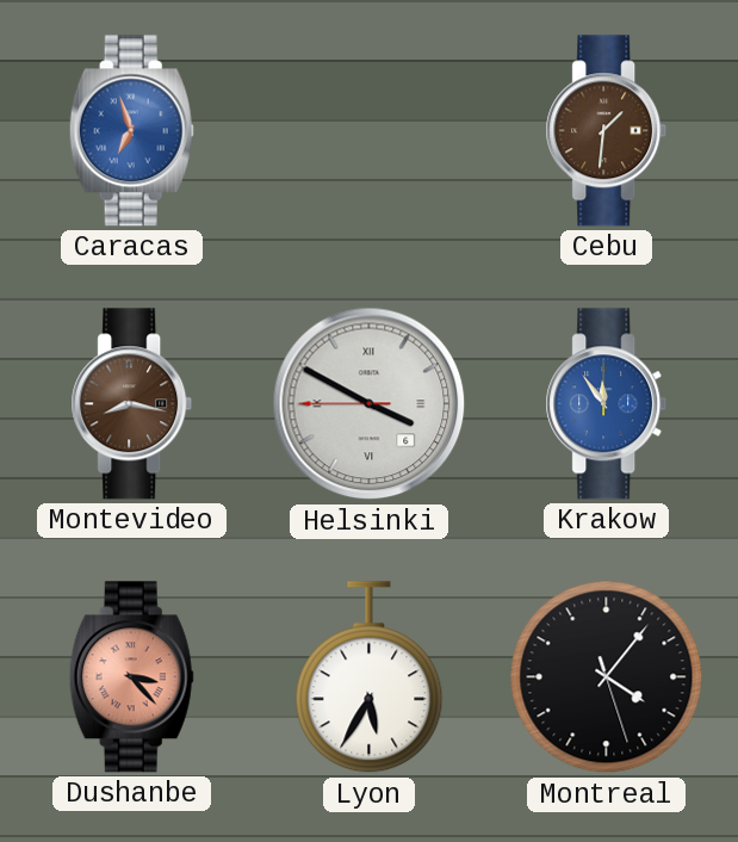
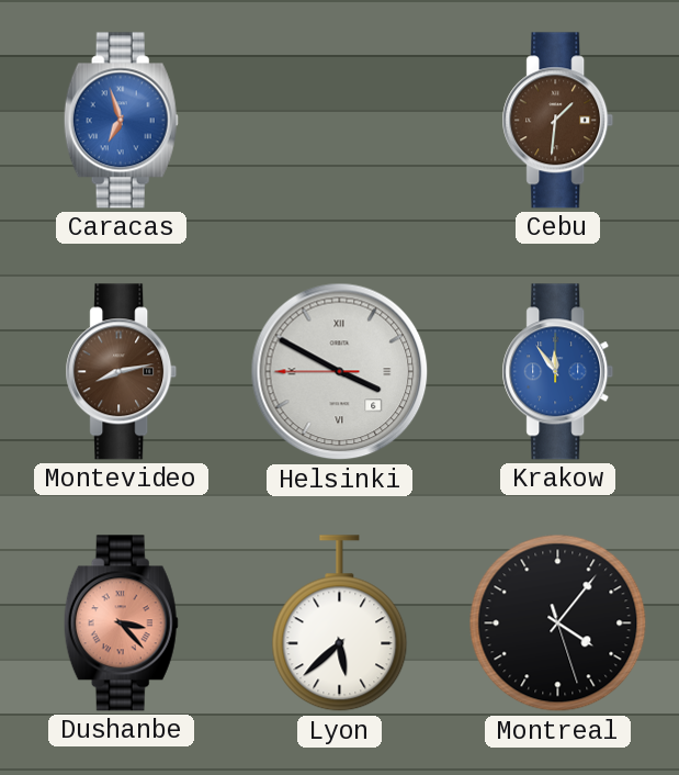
Montevideo: 8:17 -> 8:13
Lyon: 5:35 -> 5:38
